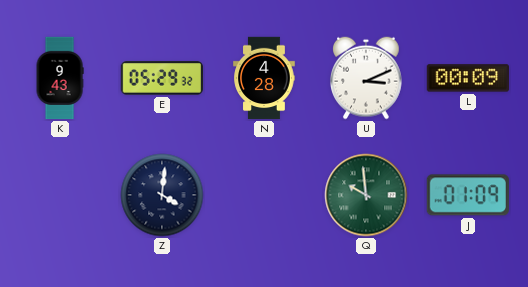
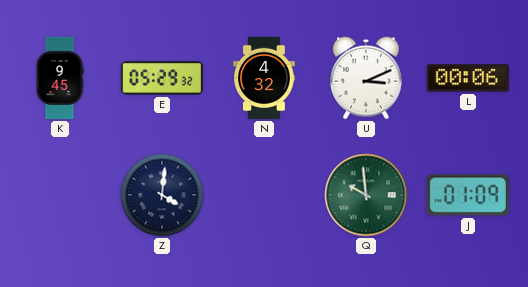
K: 9:43 -> 9:45
N: 4:28 -> 4:32
L: 00:09 -> 00:06
